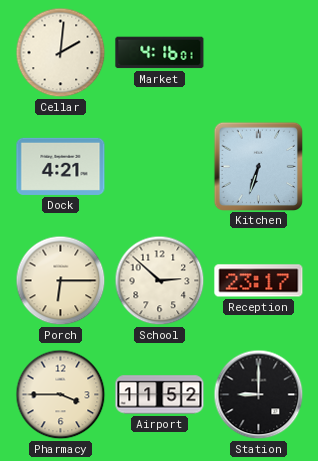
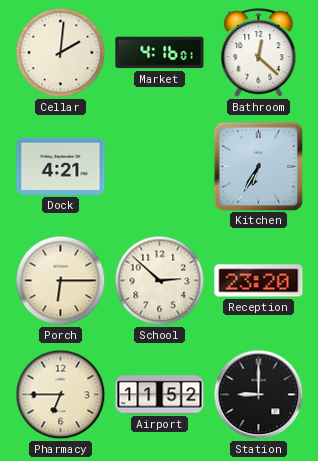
Bathroom: none -> 12:22
Kitchen: 6:33 -> 6:35
Reception: 23:17 -> 23:20
Pharmacy: 3:45 -> 6:45
